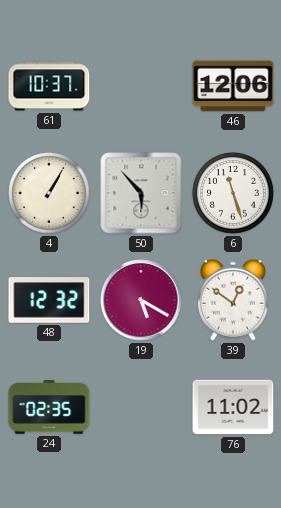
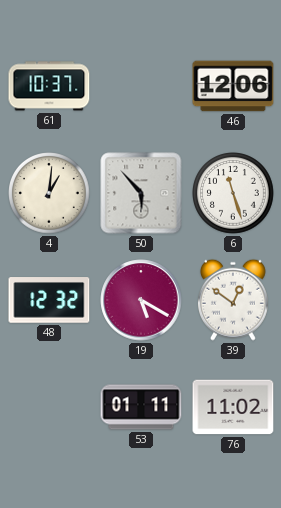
4: 1:05 -> 1:01
24: 02:35 -> none
53: none -> 01:11
